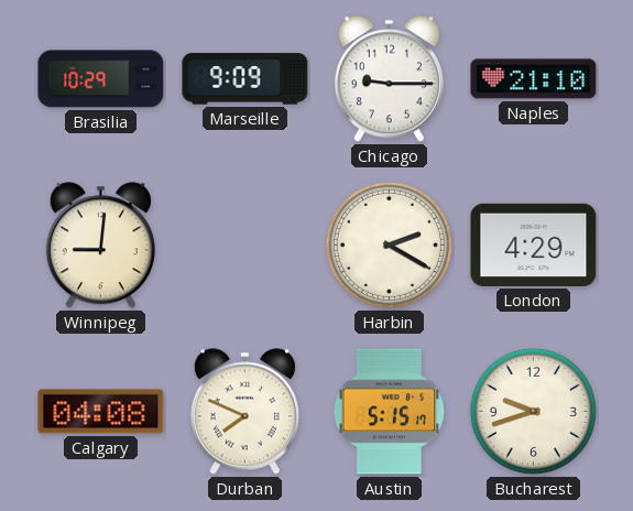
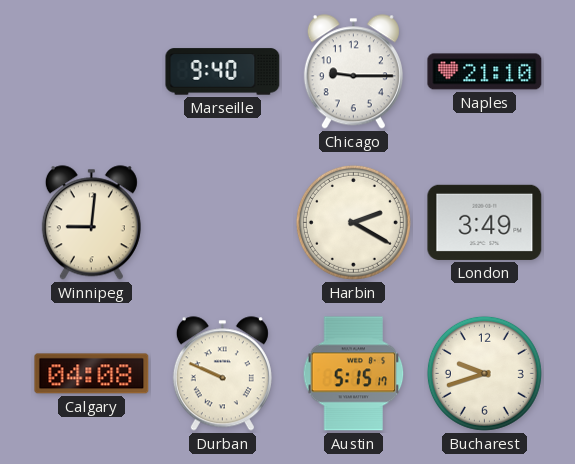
Brasilia: 10:29 -> none
Marseille: 9:09 -> 9:40
London: 4:29 -> 3:49
Durban: 7:49 -> 9:49
